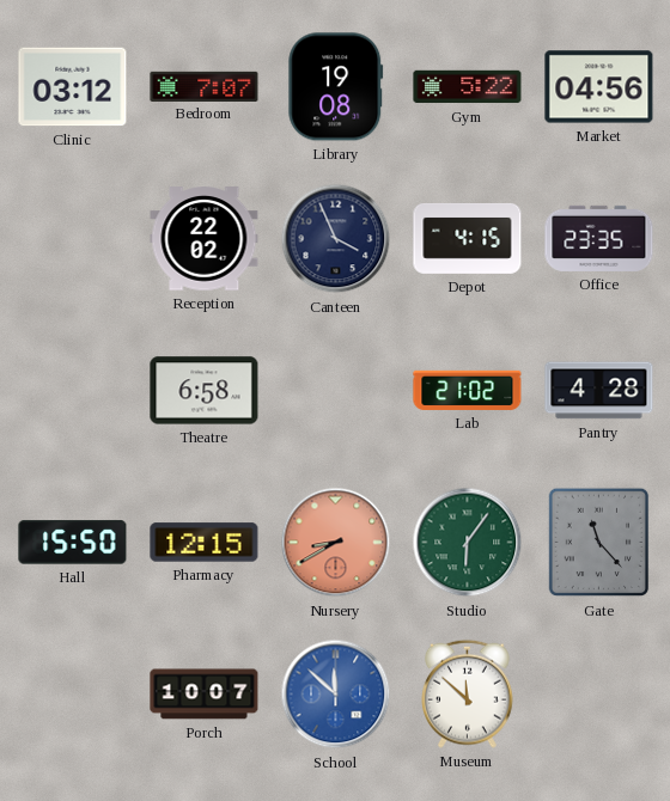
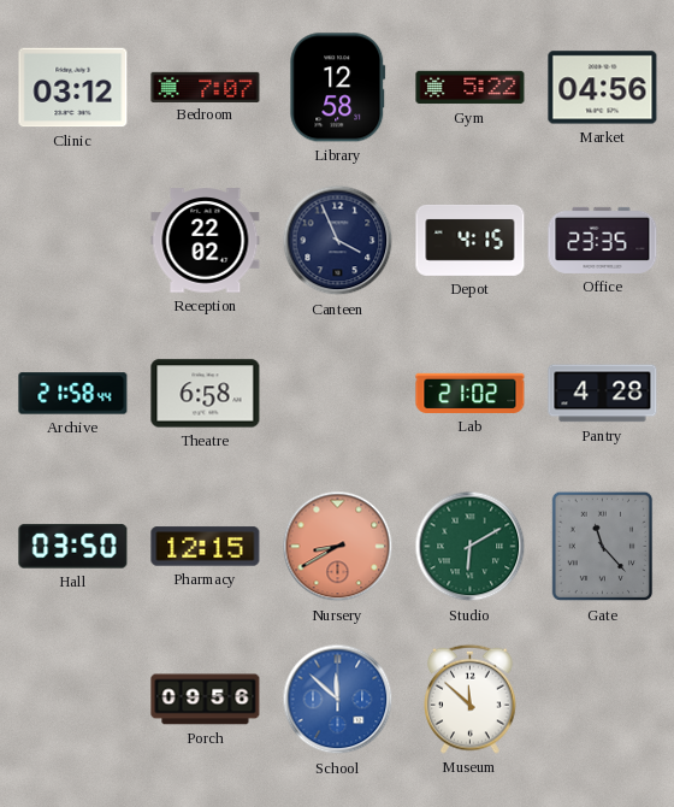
Library: 19:08 -> 12:58
Archive: none -> 21:58
Hall: 15:50 -> 03:50
Studio: 6:06 -> 6:10
Porch: 10:07 -> 09:56
